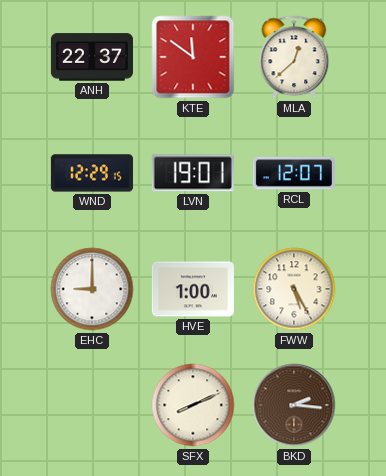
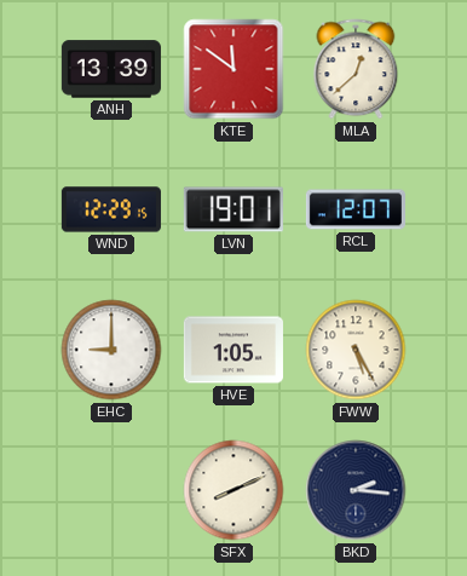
ANH: 22:37 -> 13:39
HVE: 1:00 -> 1:05
BKD dial: brown -> navy
